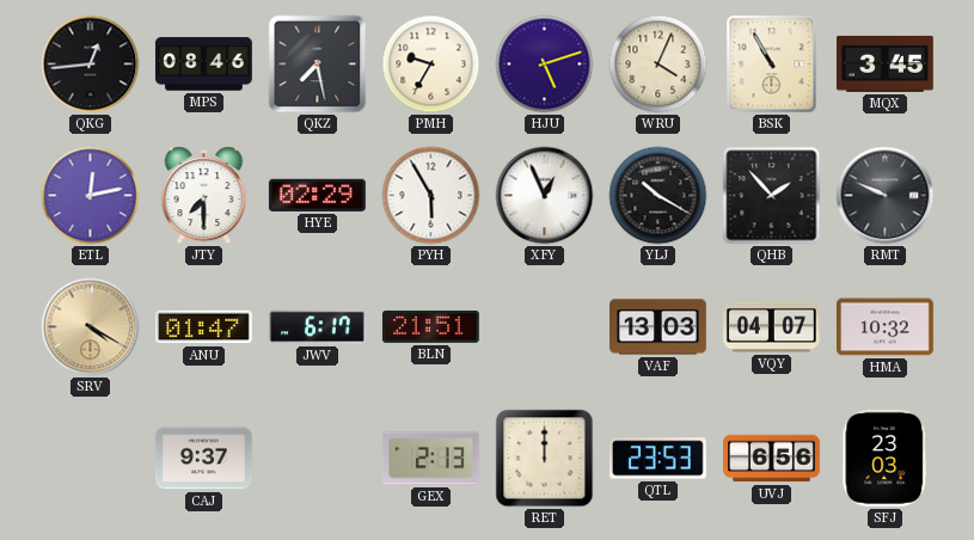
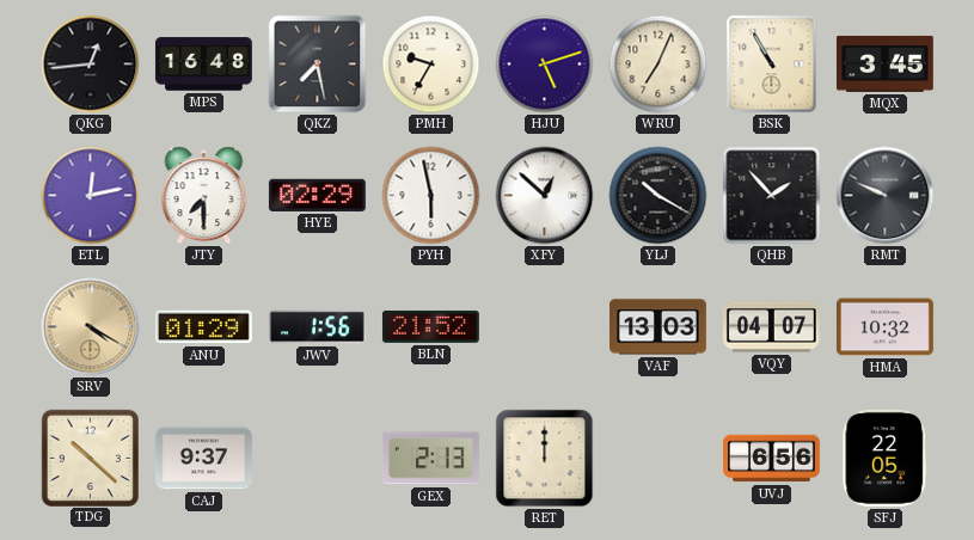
MPS: 08:46 -> 16:48
WRU: 4:04 -> 7:04
PYH: 5:55 -> 5:58
XFY: 12:56 -> 12:52
ANU: 01:47 -> 01:29
JWV: 6:17 -> 1:56
BLN: 21:51 -> 21:52
TDG: none -> 10:22
QTL: 23:53 -> none
SFJ: 23:03 -> 22:05
